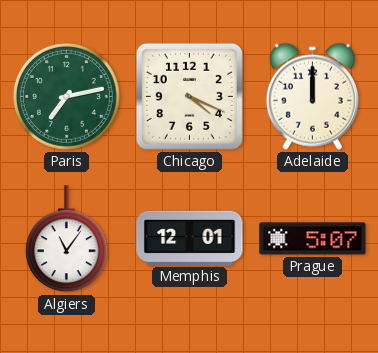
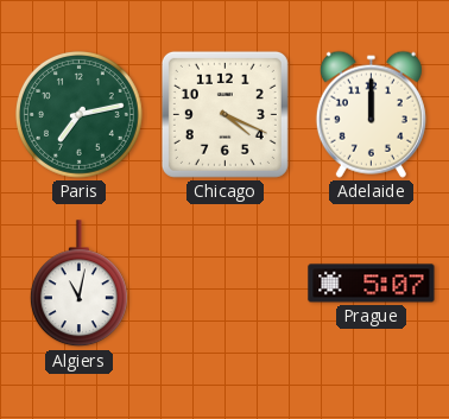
Algiers: 11:06 -> 11:02
Memphis: 12:01 -> none
